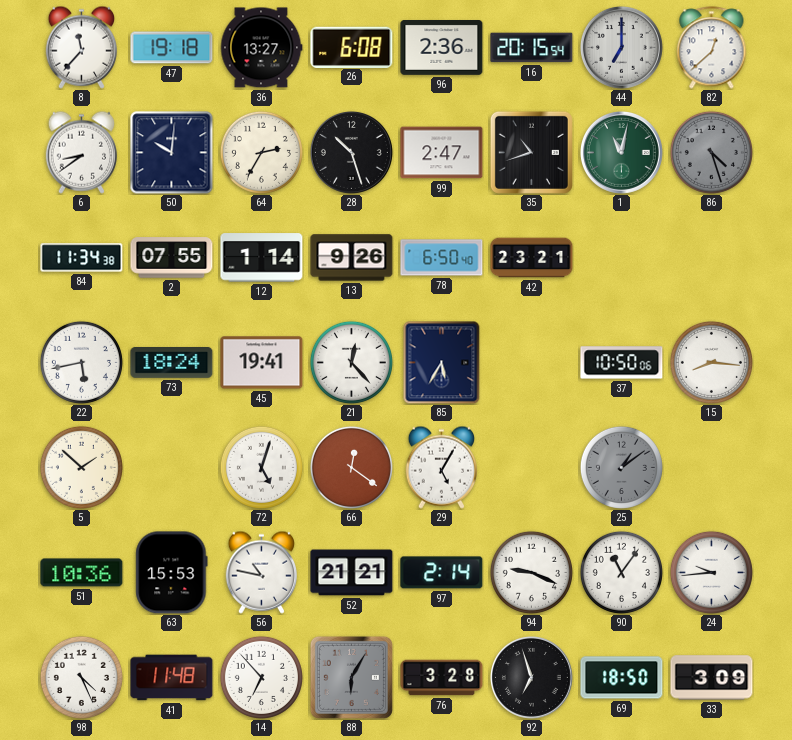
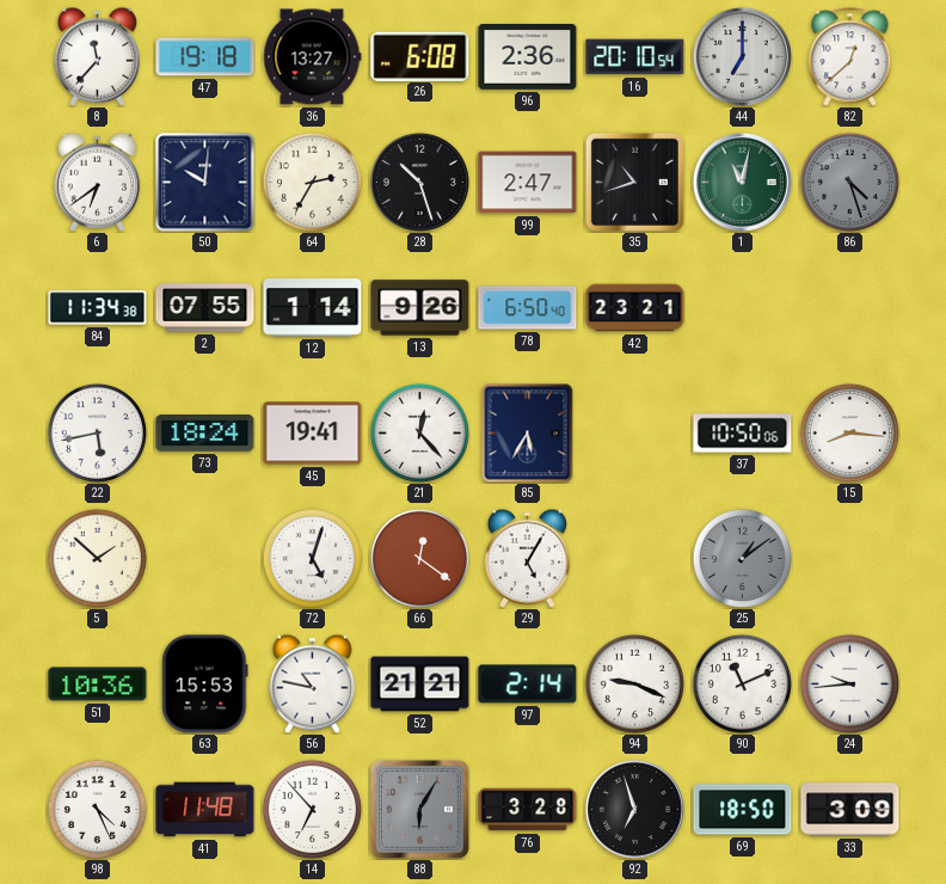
16: 20:15 -> 20:10
6: 8:39 -> 6:39
90: 11:06 -> 11:11
